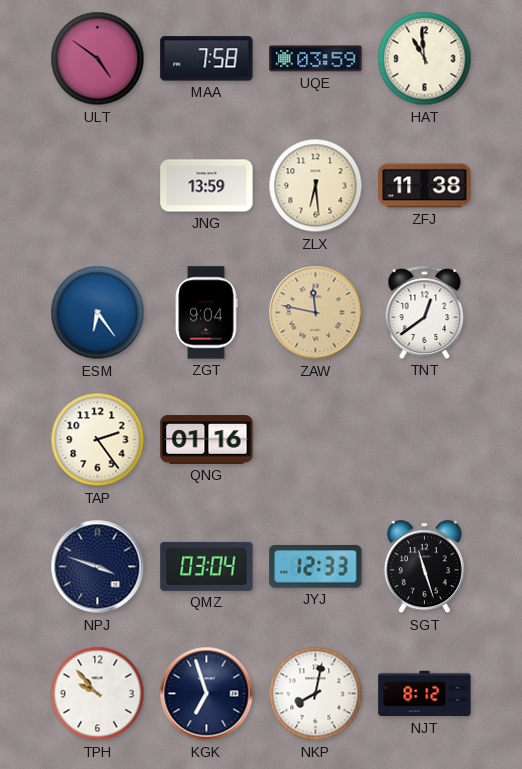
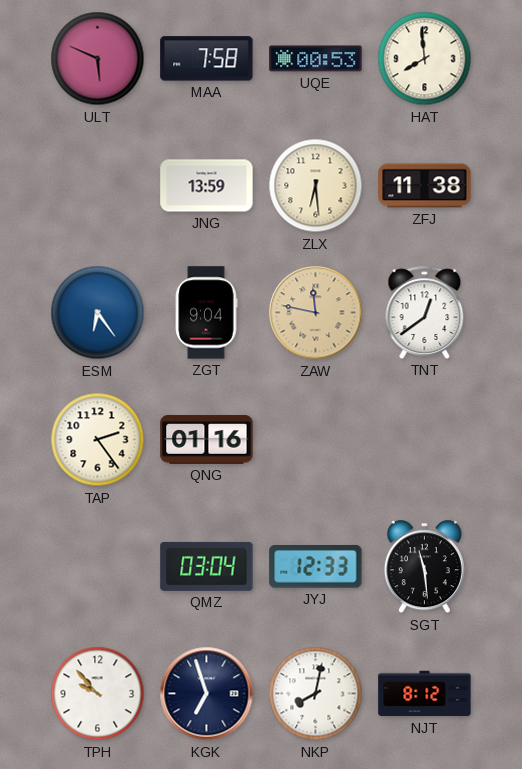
ULT: 4:51 -> 5:49
UQE: 03:59 -> 00:53
HAT: 10:59 -> 7:59
NPJ: 3:48 -> none
SGT: 11:27 -> 11:29
